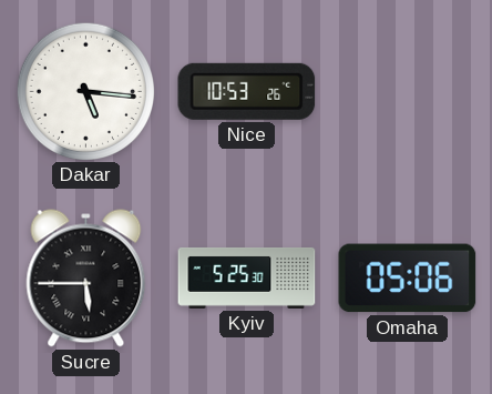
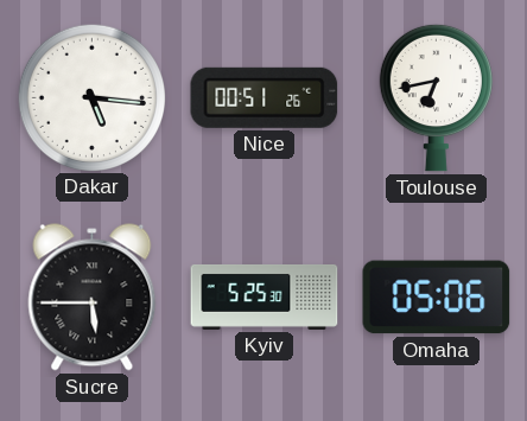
Nice: 10:53 -> 00:51
Toulouse: none -> 6:43
